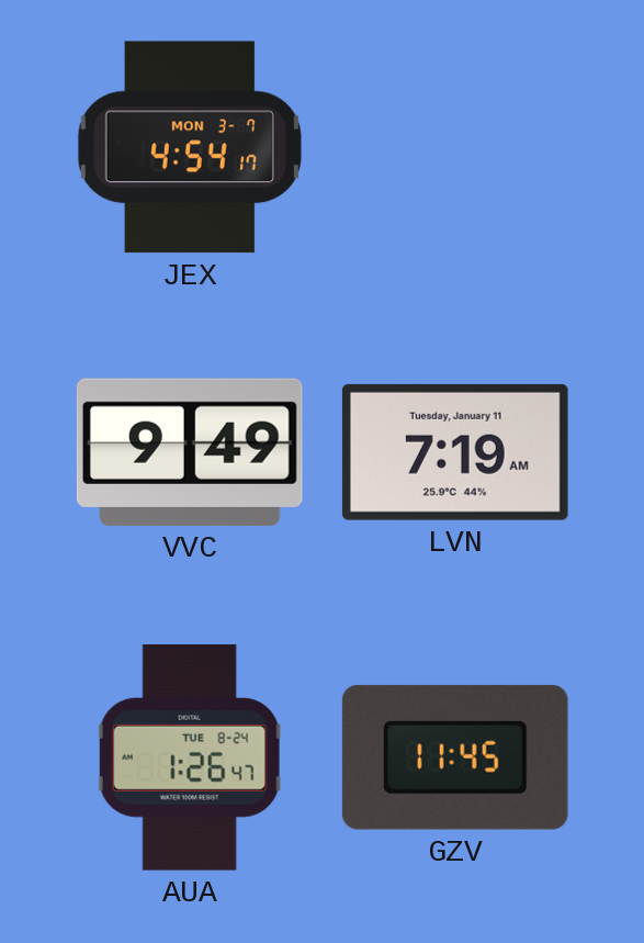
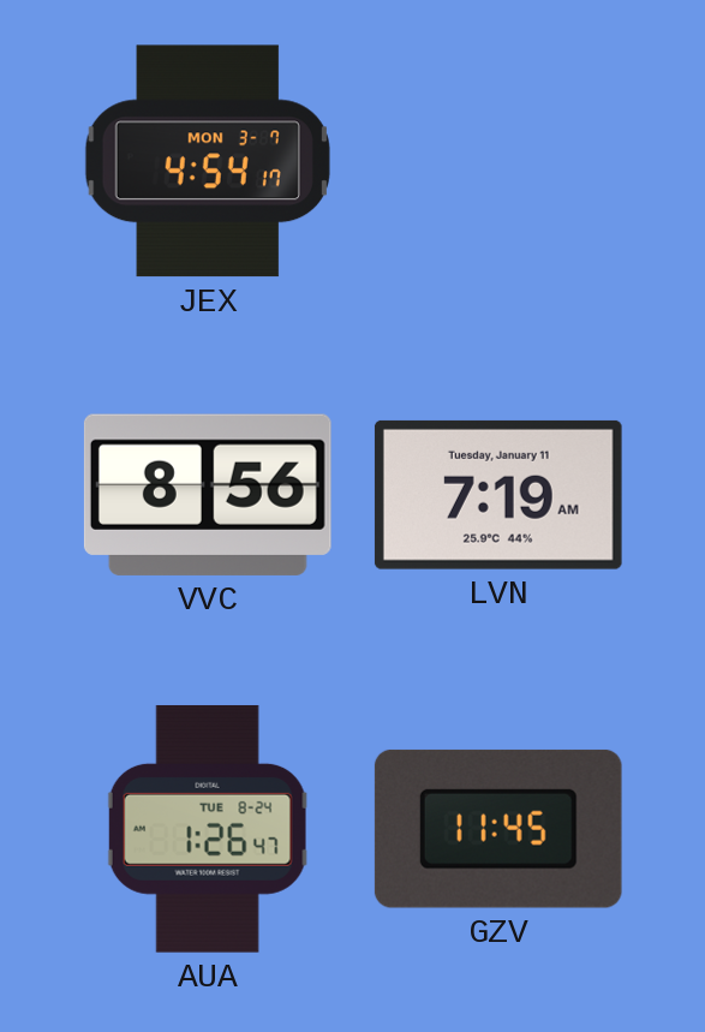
VVC: 9:49 -> 8:56
